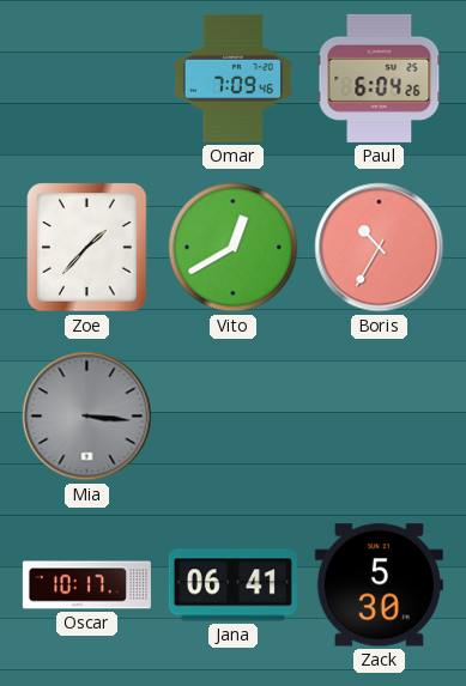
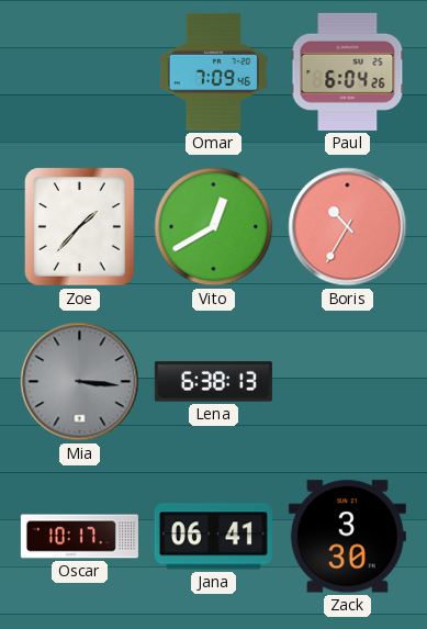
Lena: none -> 6:38
Zack: 5:30 -> 3:30
